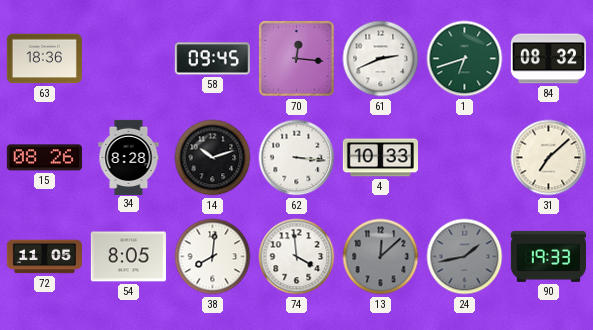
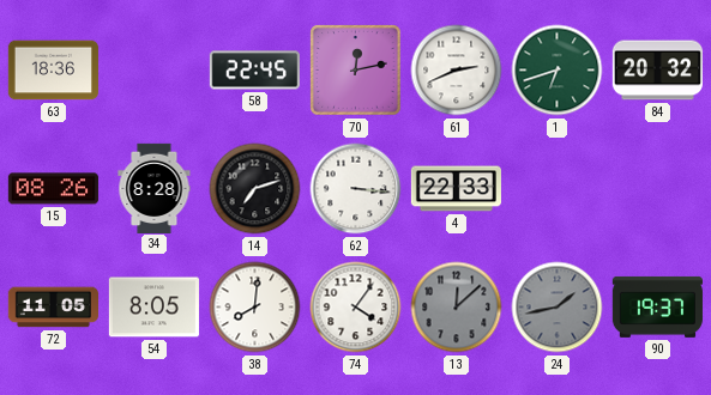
58: 09:45 -> 22:45
70: 12:16 -> 12:13
84: 08:32 -> 20:32
14: 10:12 -> 7:12
4: 10:33 -> 22:33
31: 7:08 -> none
74: 3:59 -> 4:06
90: 19:33 -> 19:37
